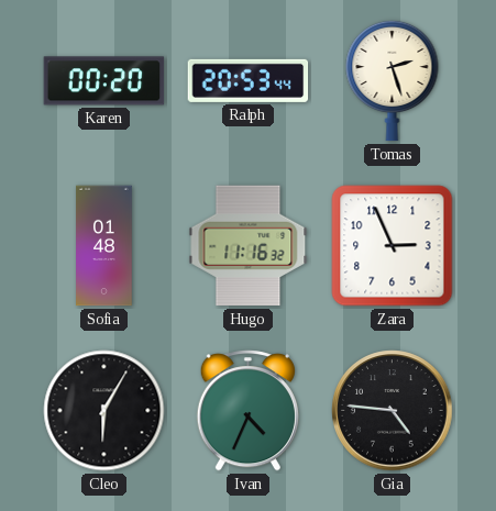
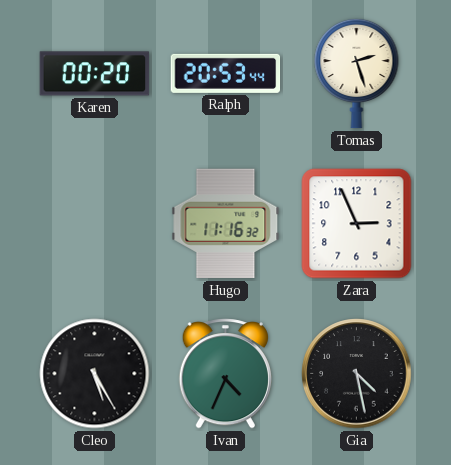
Sofia: 01:48 -> none
Cleo: 6:05 -> 5:25
Gia: 4:46 -> 4:28
